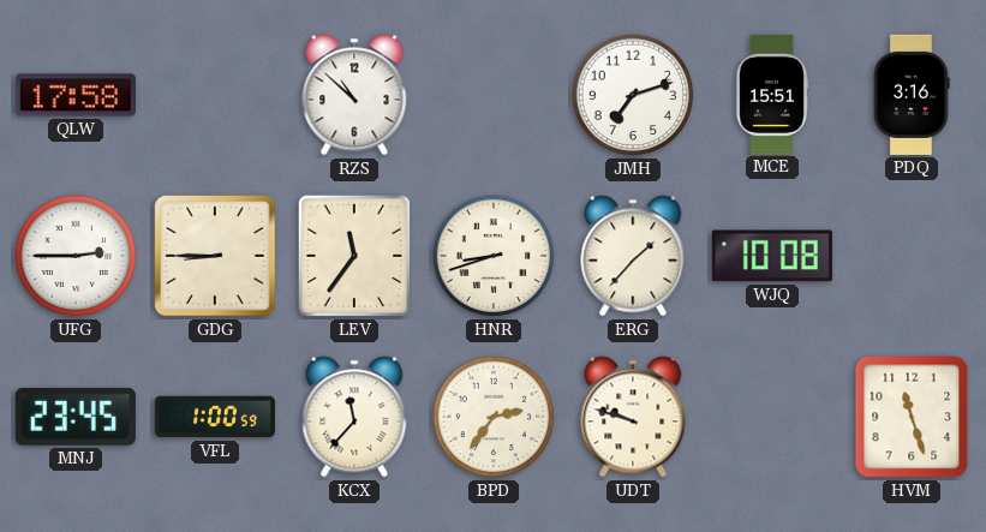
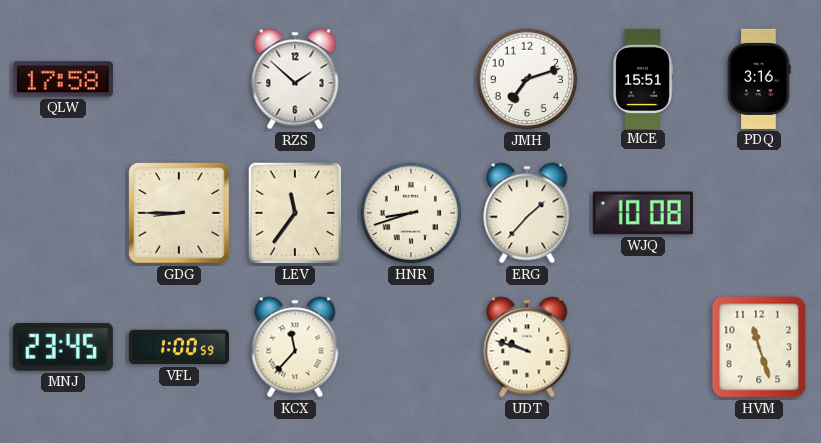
RZS: 10:52 -> 1:52
UFG: 2:45 -> none
BPD: 2:36 -> none
